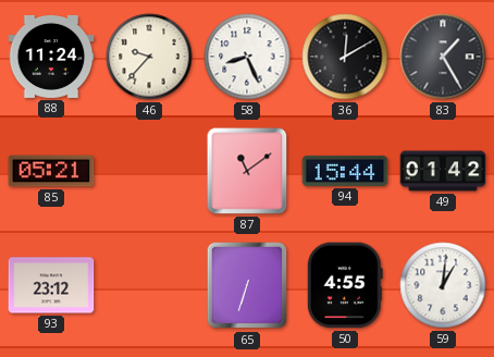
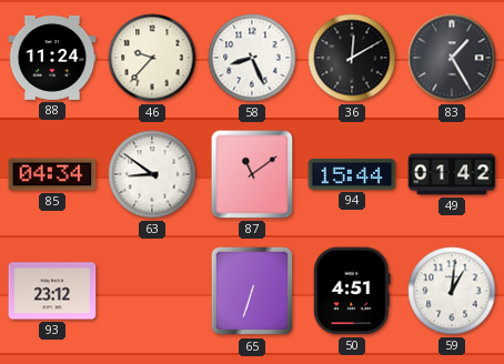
85: 05:21 -> 04:34
63: none -> 8:51
50: 4:55 -> 4:51
